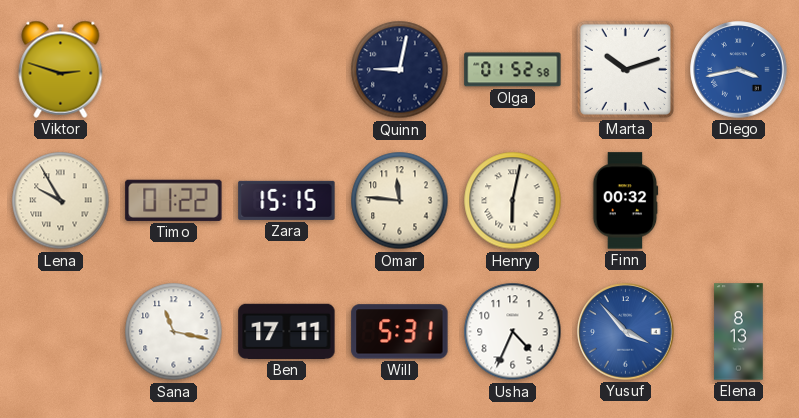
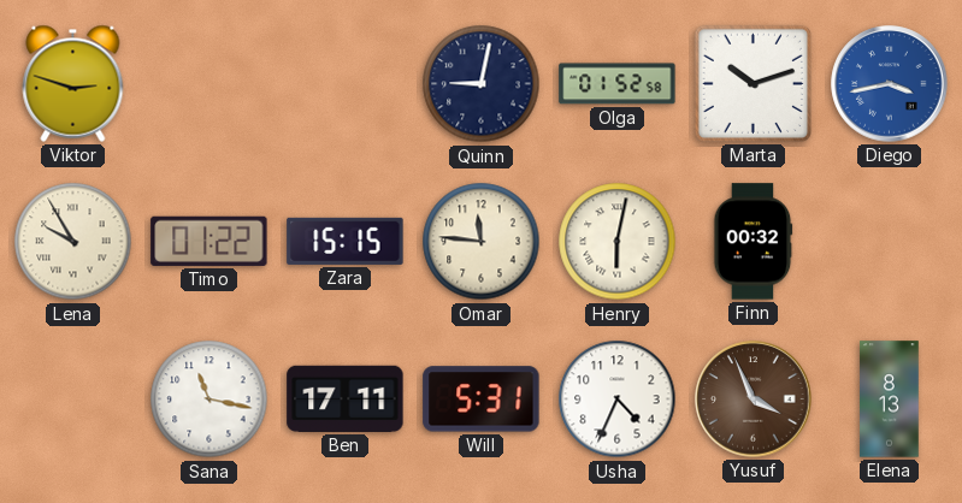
Yusuf: 3:53 -> 3:56
Yusuf dial: blue -> brown
